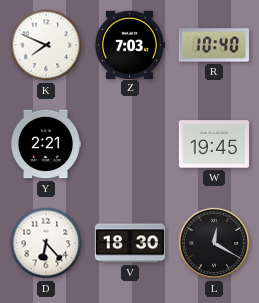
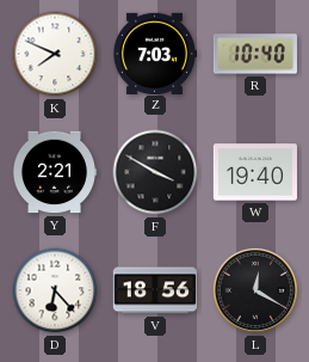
F: none -> 3:50
W: 19:45 -> 19:40
V: 18:30 -> 18:56
